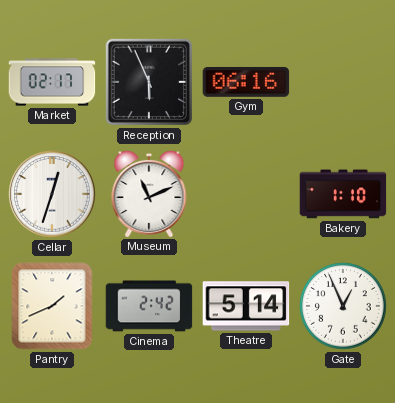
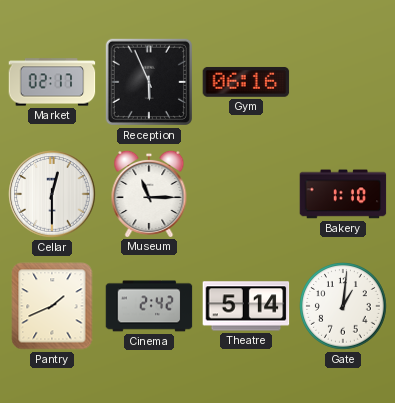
Cellar: 12:33 -> 12:30
Museum: 11:11 -> 11:15
Gate: 12:56 -> 1:01
